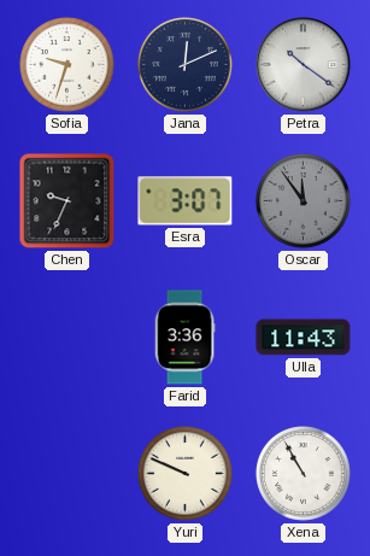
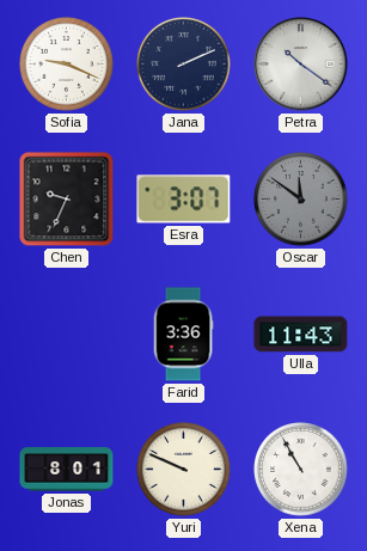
Sofia: 9:33 -> 9:19
Jana: 12:11 -> 2:11
Oscar: 11:54 -> 11:51
Jonas: none -> 8:01
